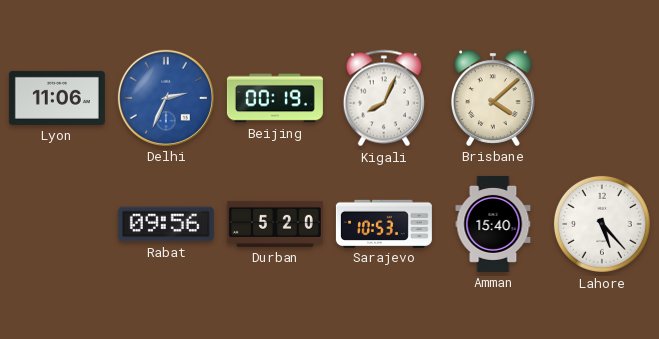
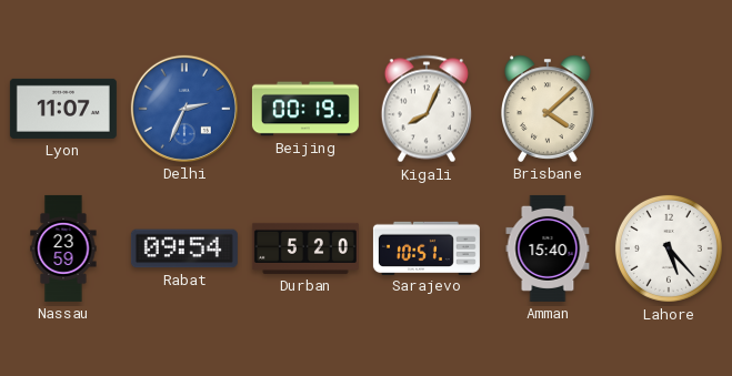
Lyon: 11:06 -> 11:07
Nassau: none -> 23:59
Rabat: 09:56 -> 09:54
Sarajevo: 10:53 -> 10:51
